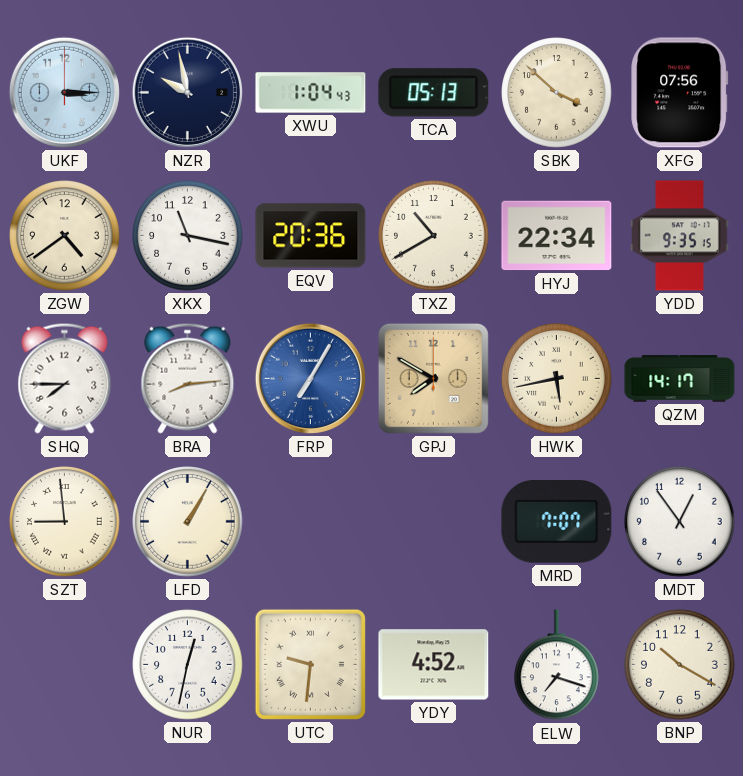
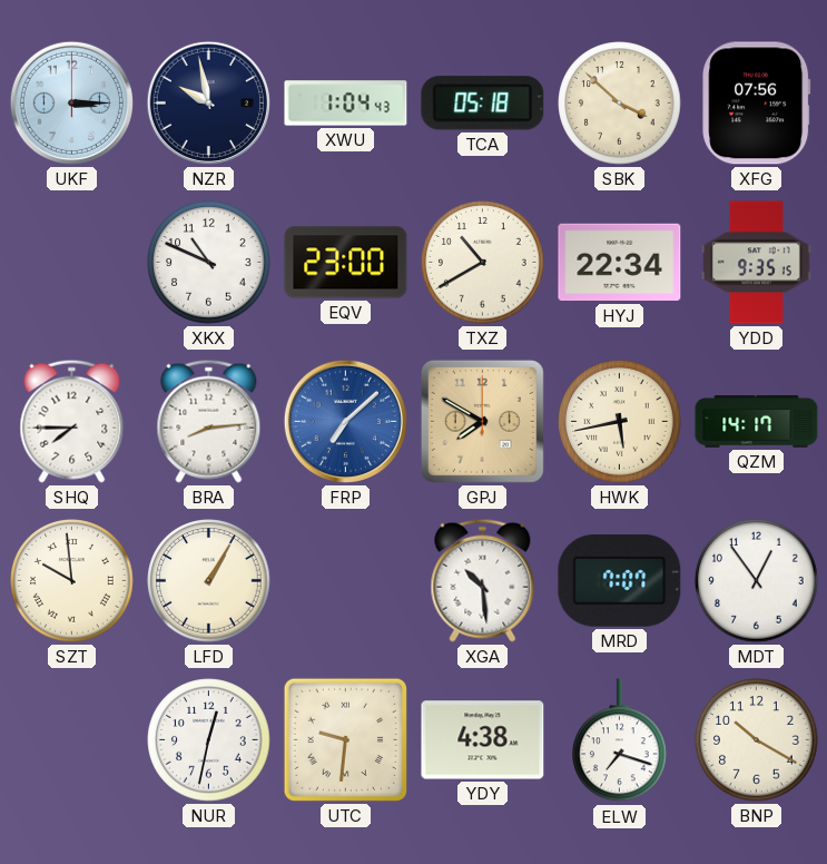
TCA: 05:13 -> 05:18
ZGW: 4:39 -> none
XKX: 11:17 -> 10:49
EQV: 20:36 -> 23:00
FRP: 7:05 -> 7:08
SZT: 8:59 -> 9:59
XGA: none -> 10:29
YDY: 4:52 -> 4:38
